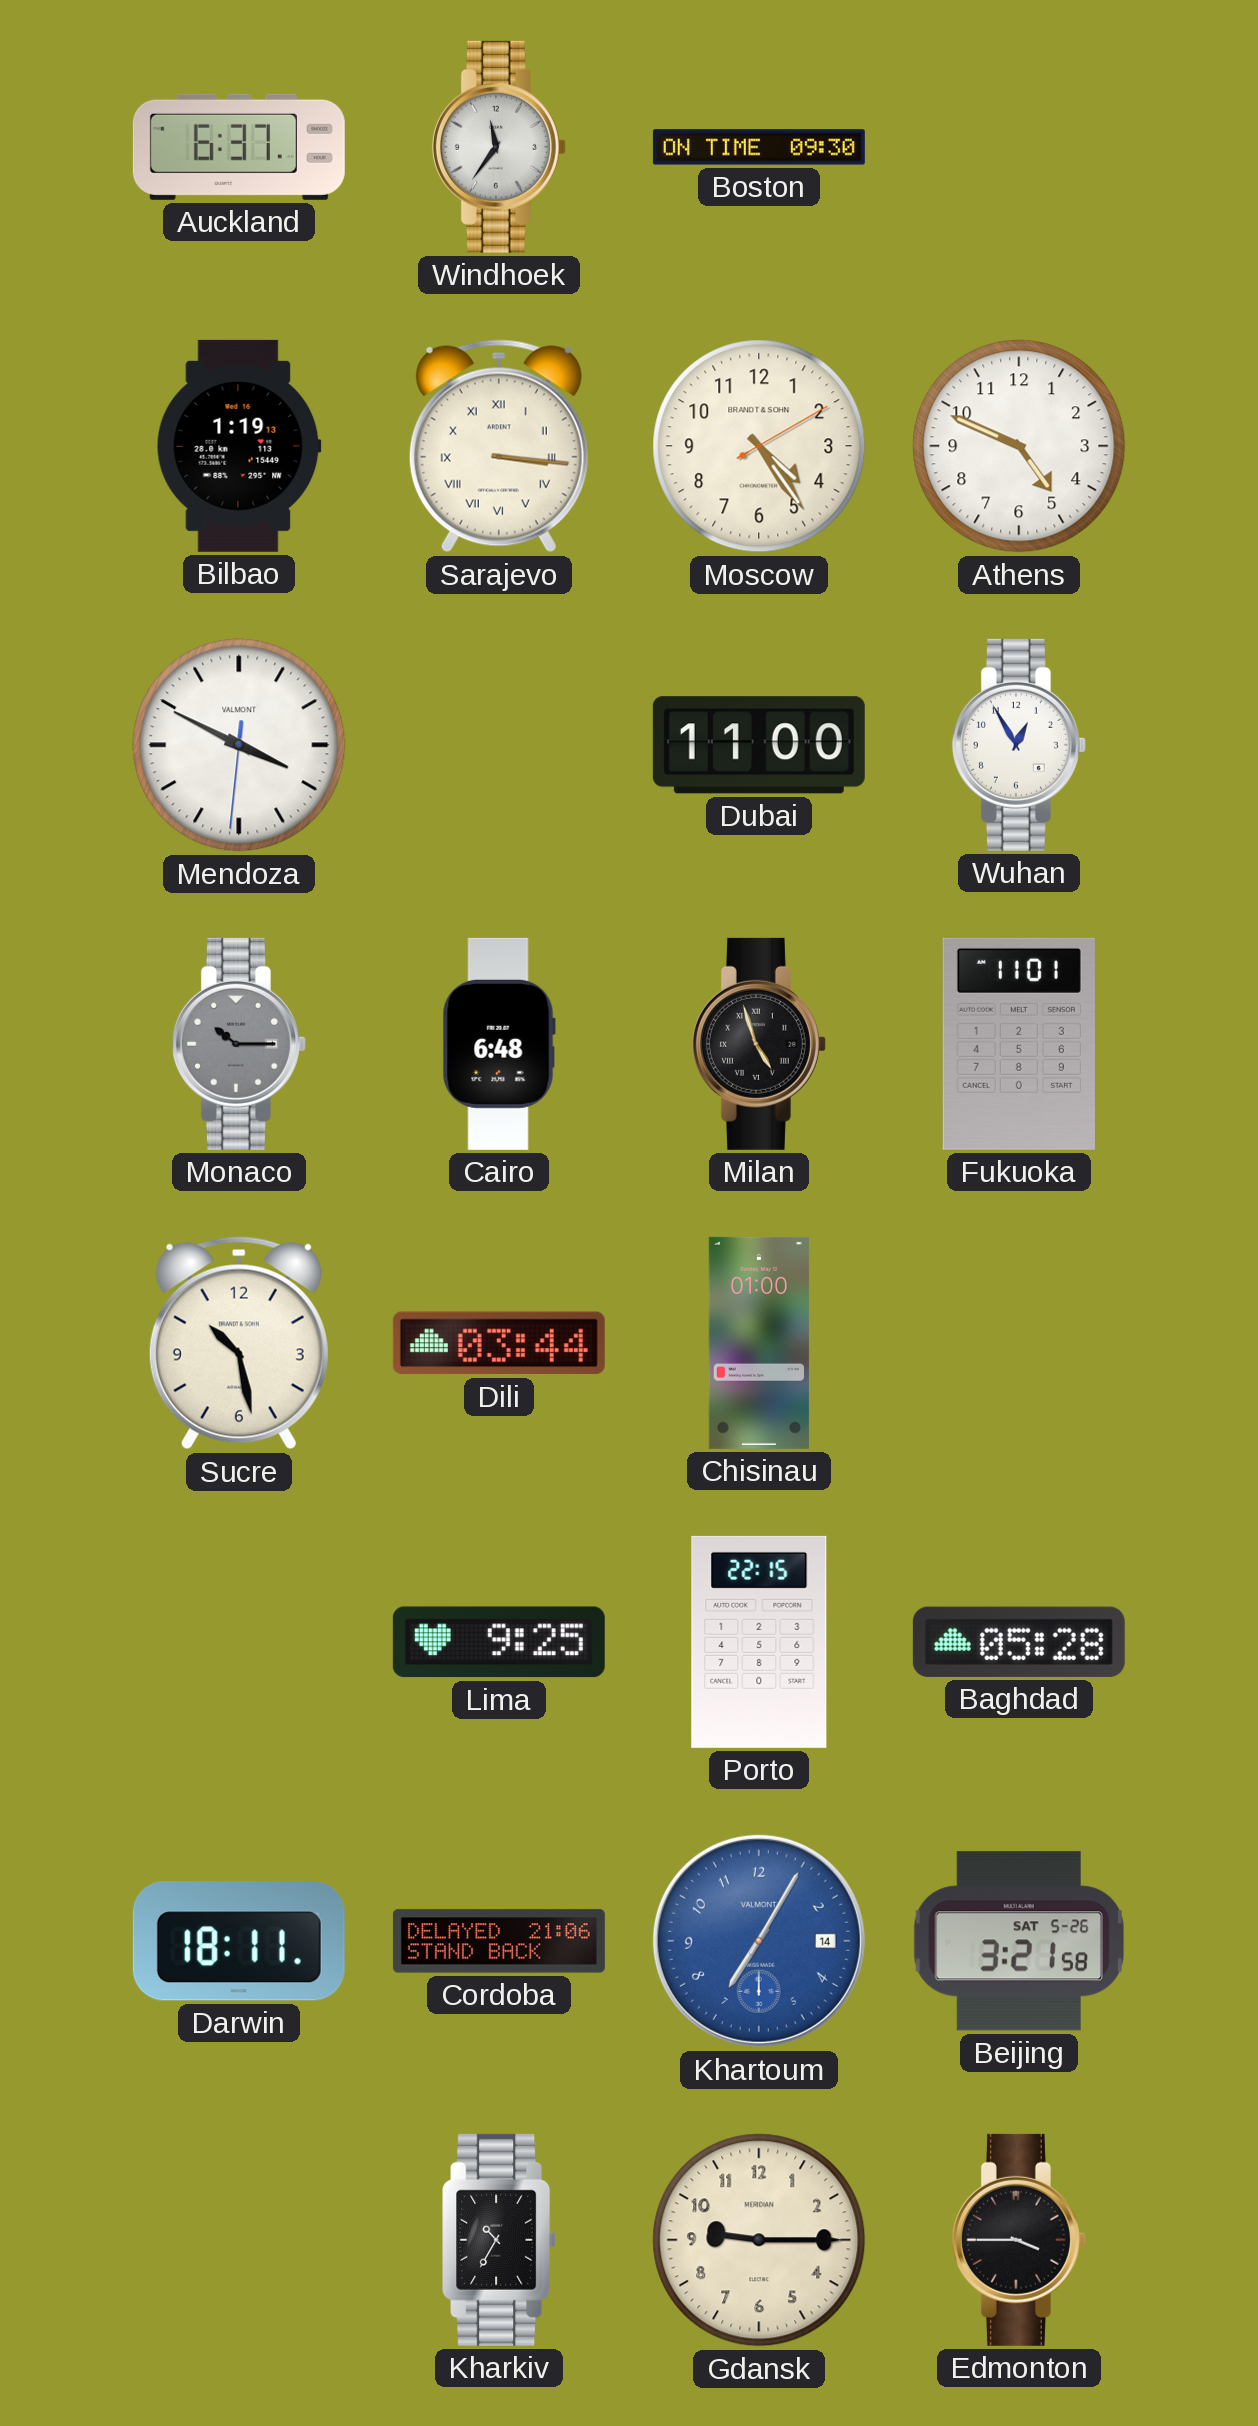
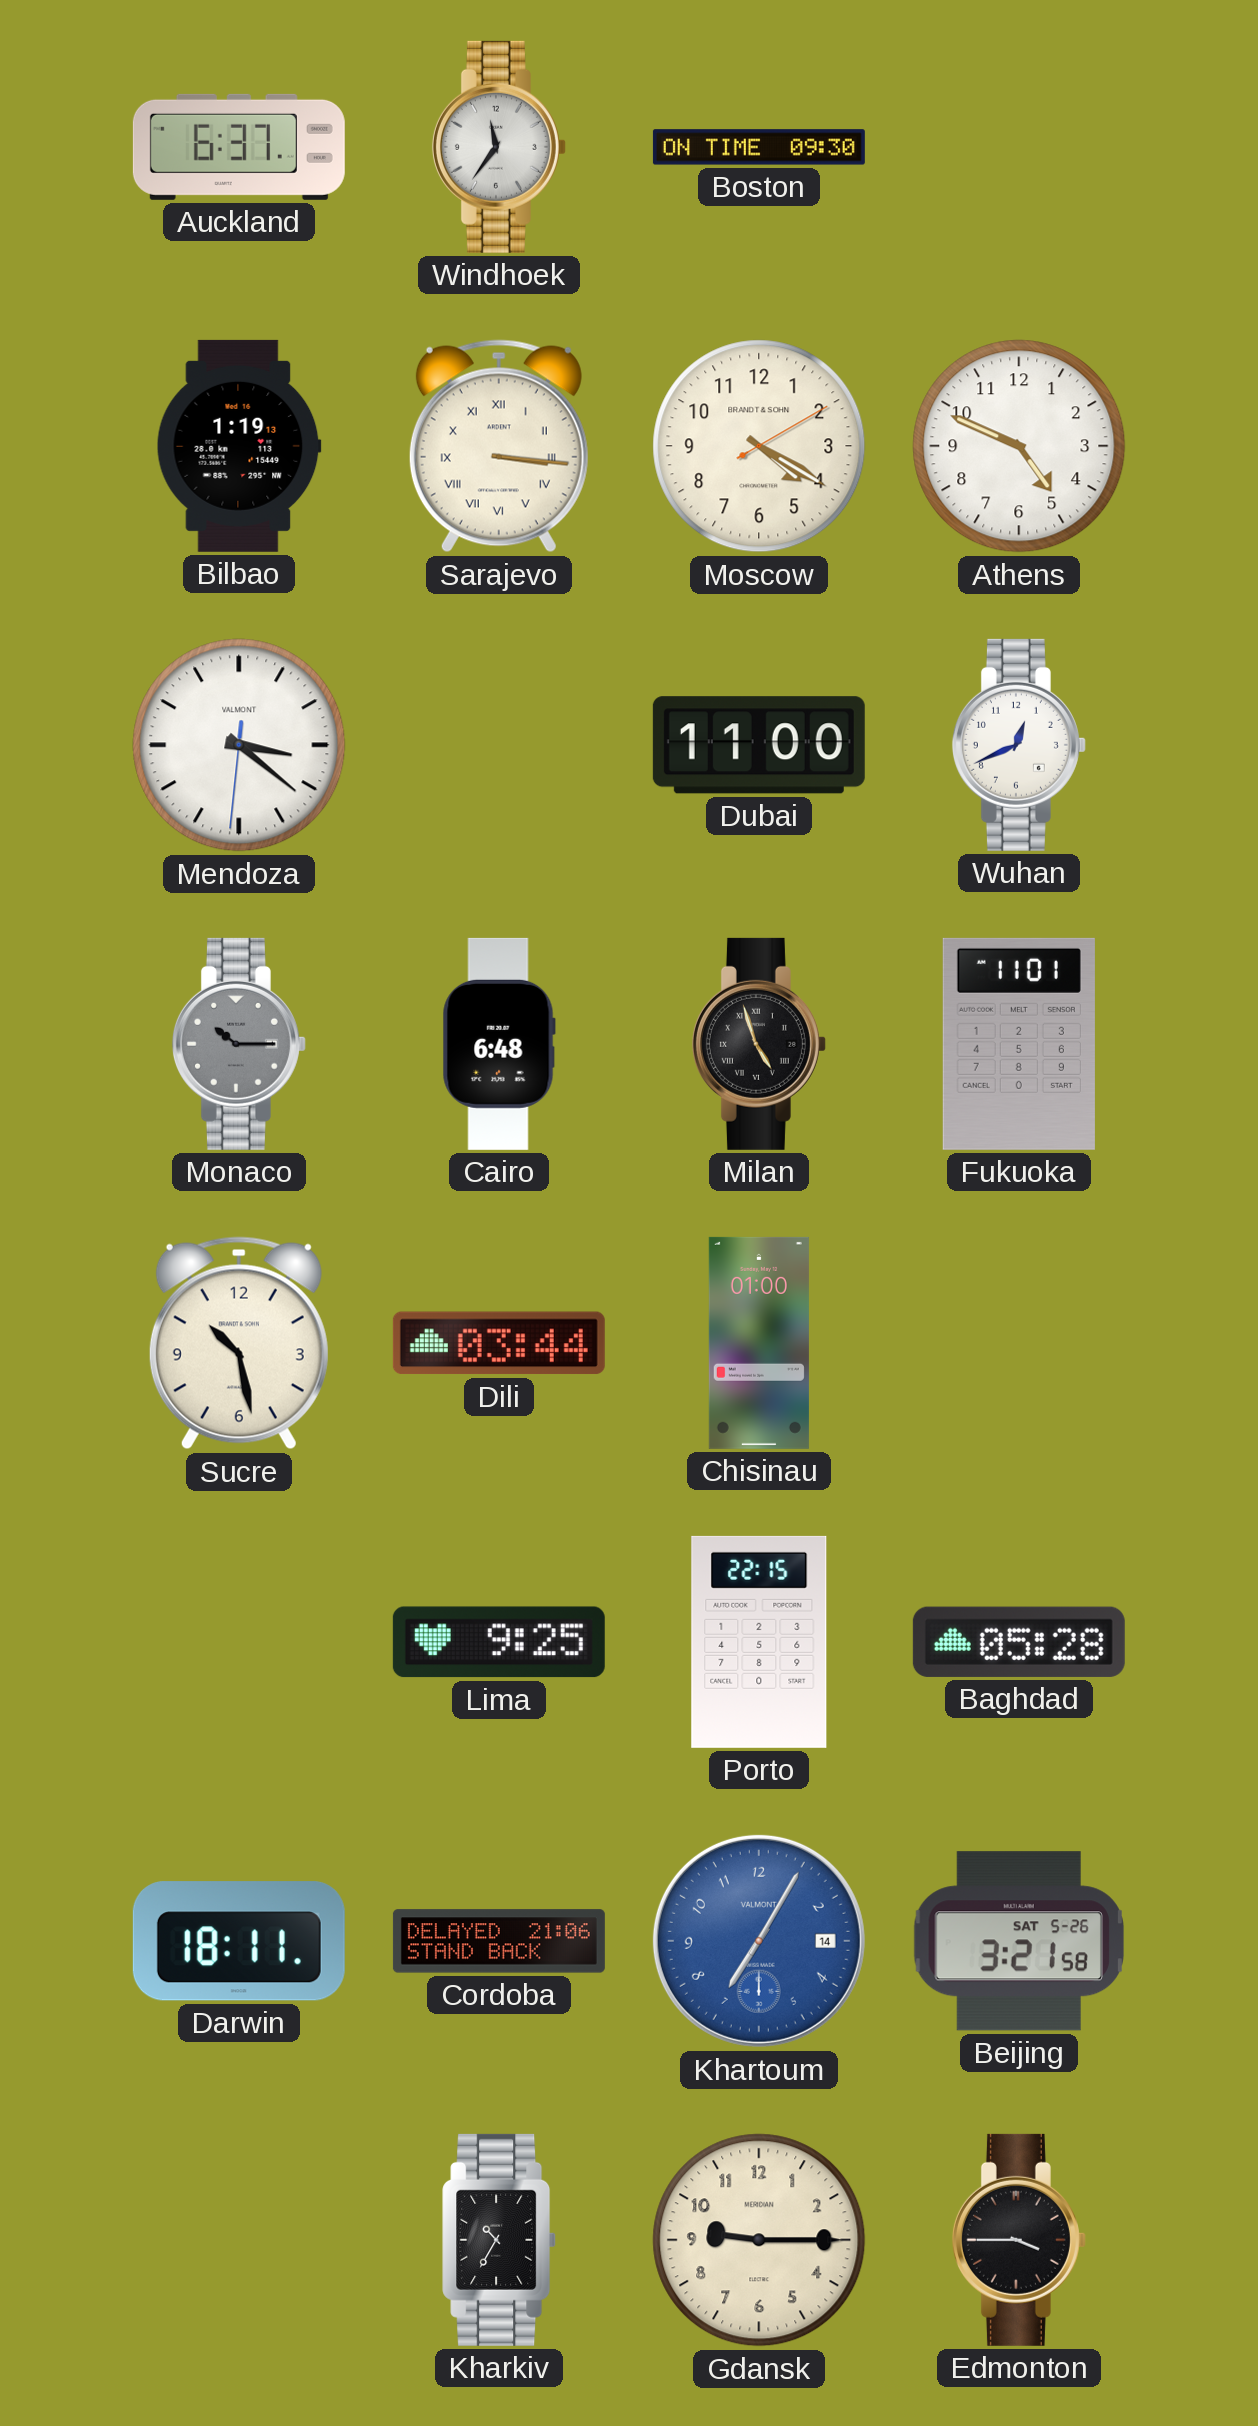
Moscow: 4:24 -> 4:20
Mendoza: 3:49 -> 3:21
Wuhan: 12:55 -> 12:41
